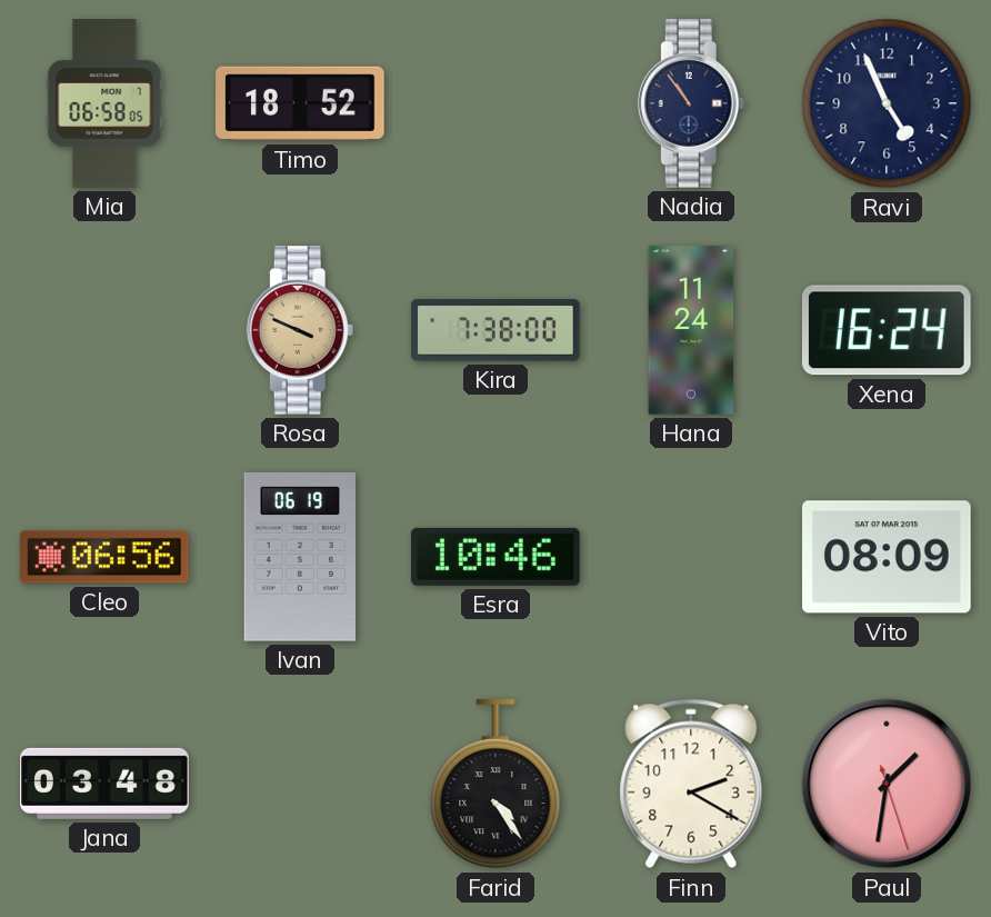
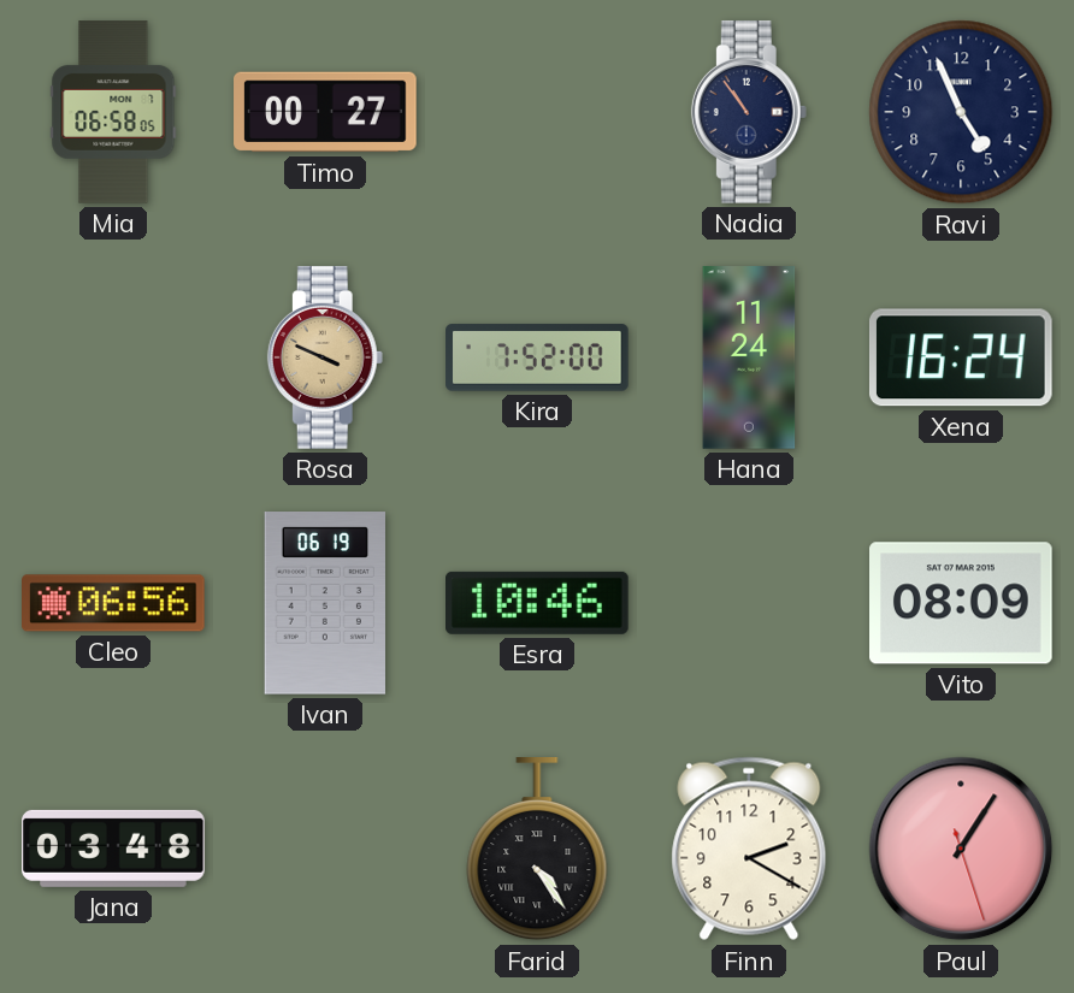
Timo: 18:52 -> 00:27
Kira: 7:38 -> 7:52
Paul: 1:31 -> 1:05
